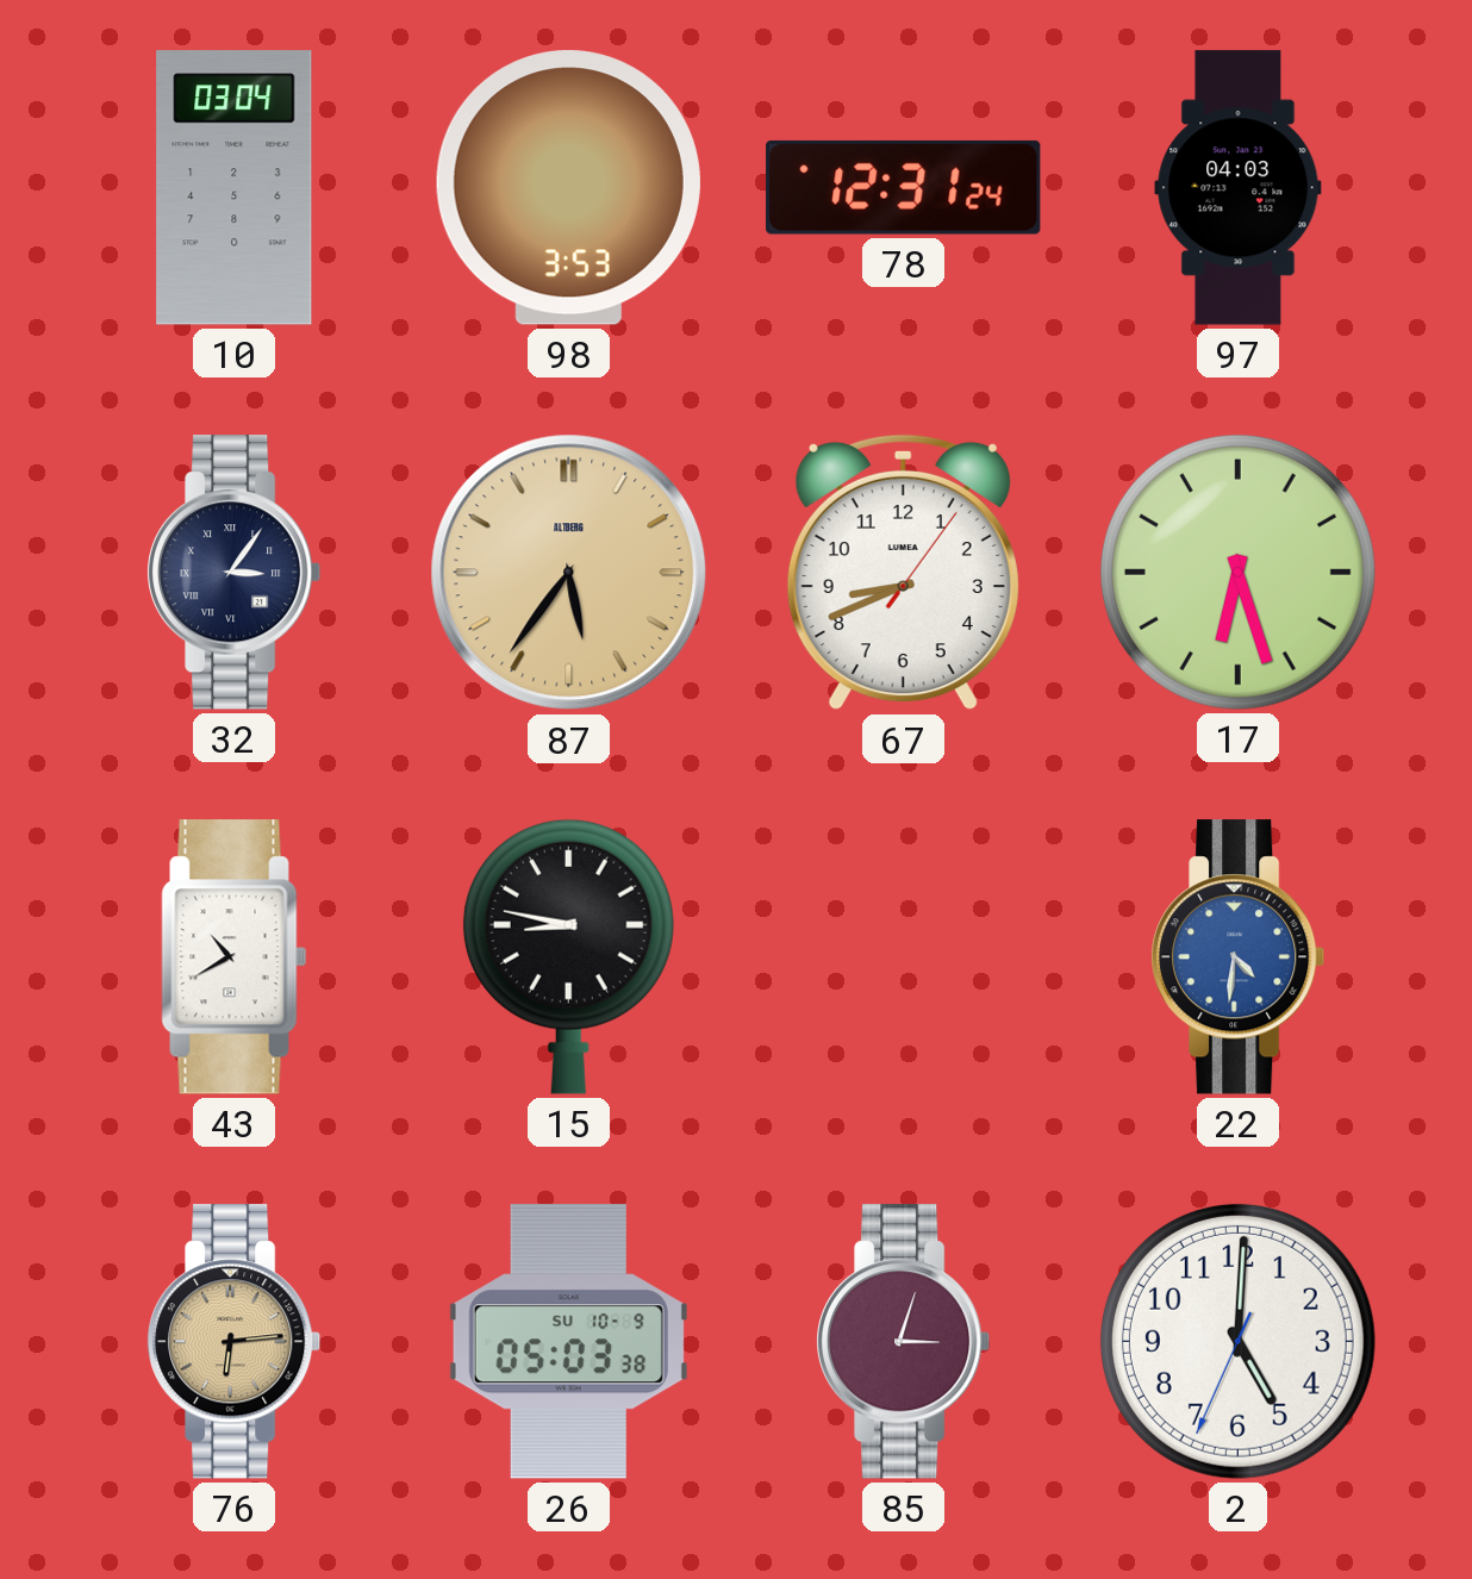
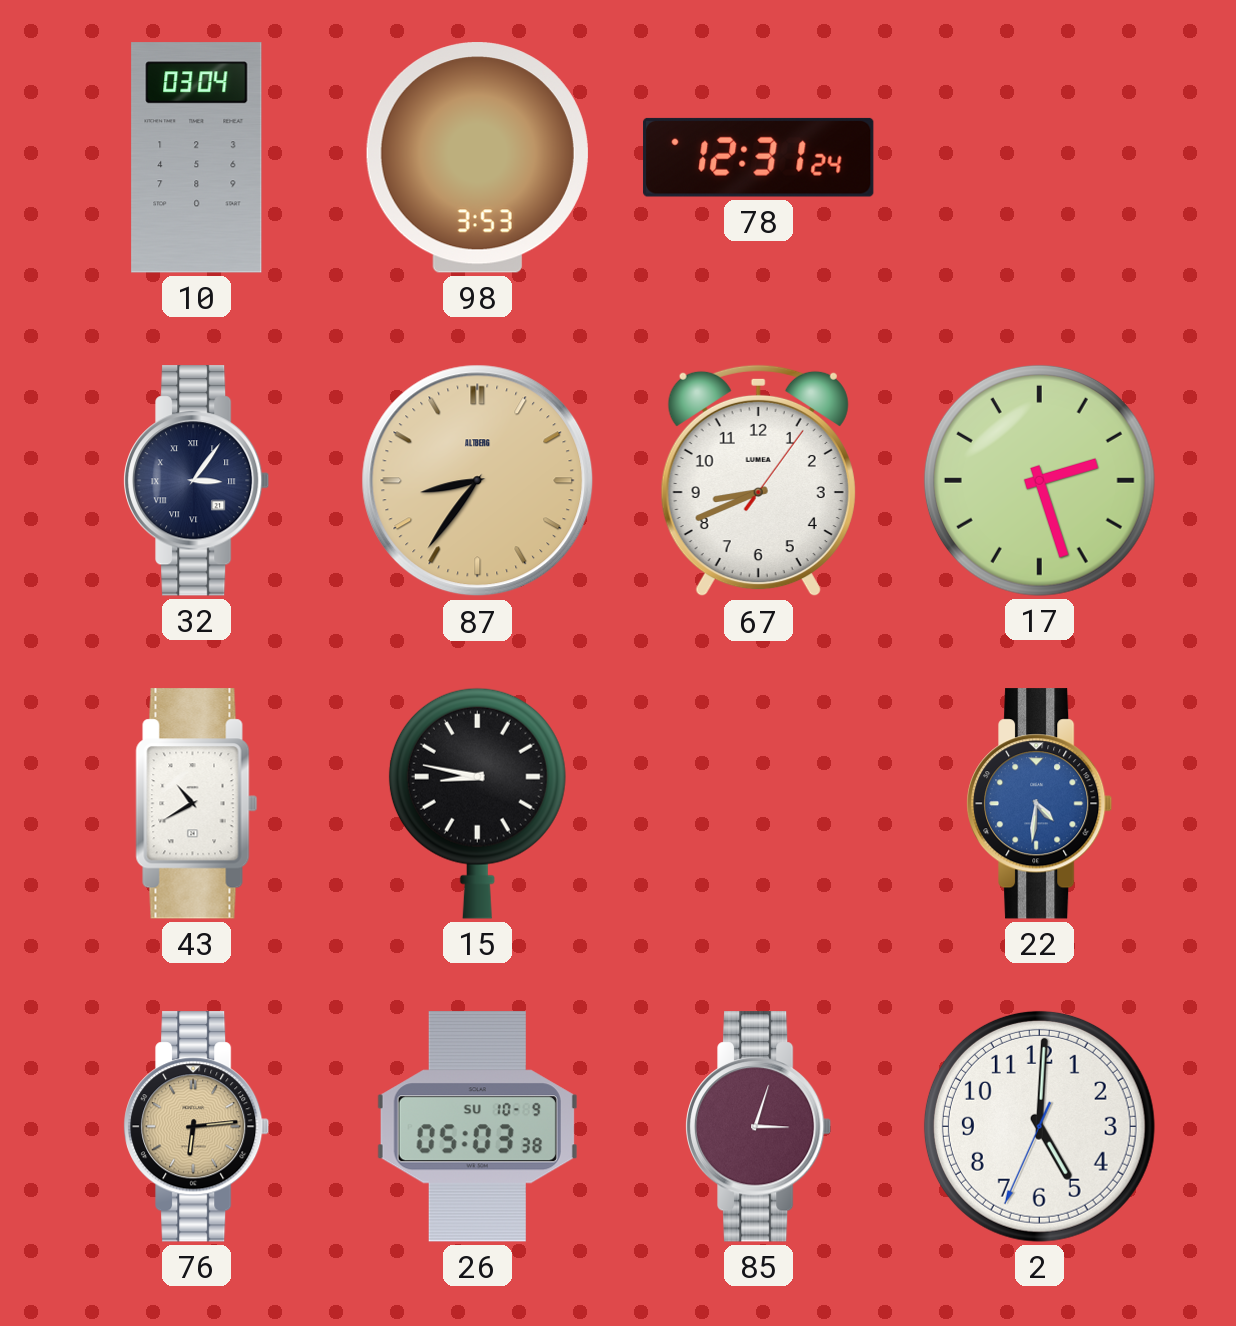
97: 04:03 -> none
87: 5:36 -> 8:36
17: 6:27 -> 2:27
